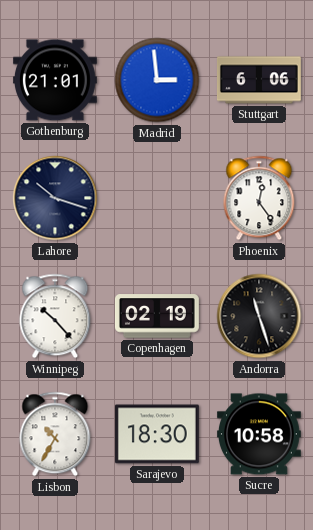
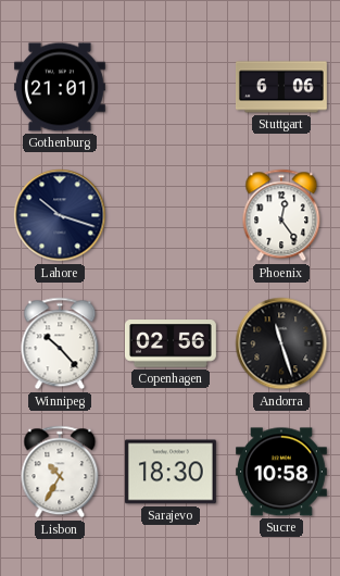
Madrid: 2:59 -> none
Copenhagen: 02:19 -> 02:56
